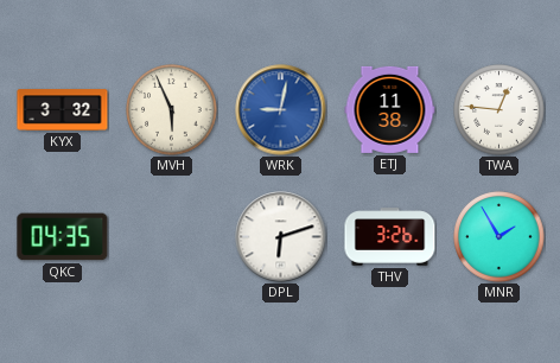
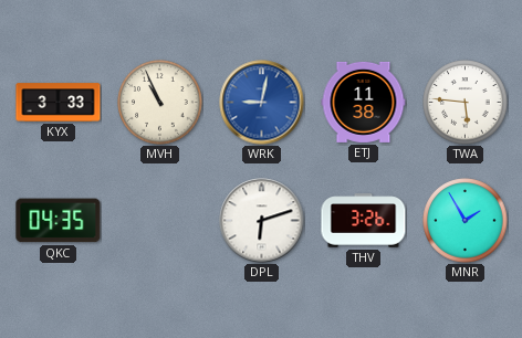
KYX: 3:32 -> 3:33
MVH: 5:56 -> 10:56
TWA: 12:46 -> 5:46
